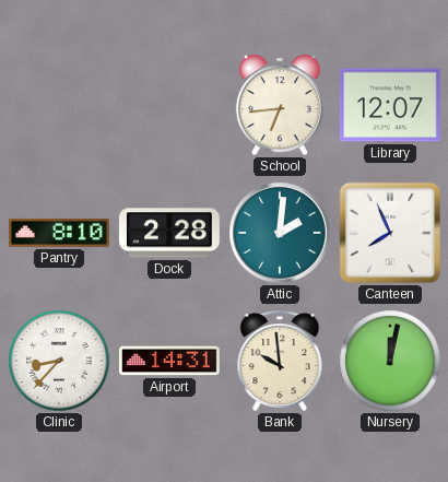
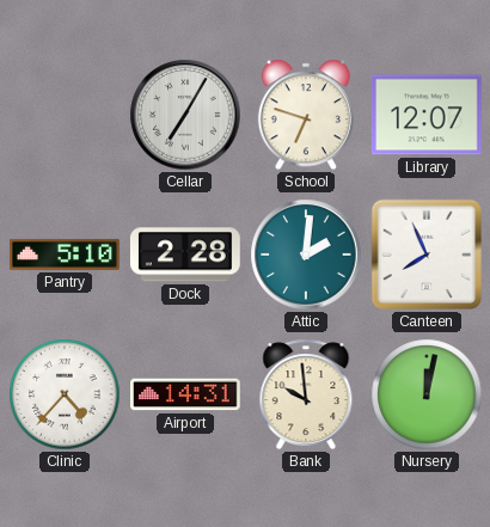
Cellar: none -> 7:05
School: 6:44 -> 6:48
Pantry: 8:10 -> 5:10
Clinic: 8:37 -> 4:37
